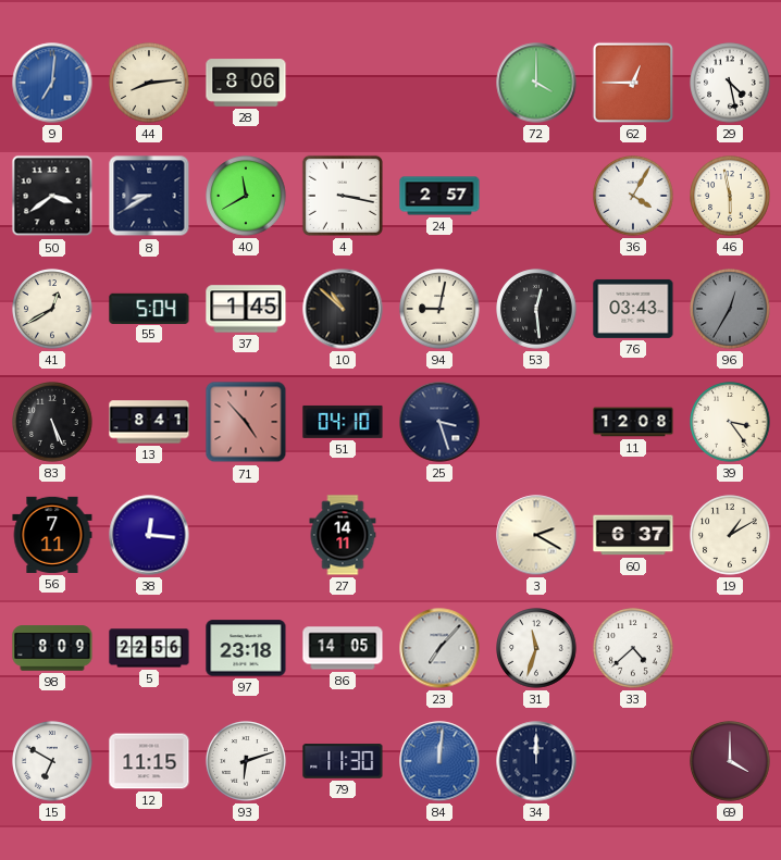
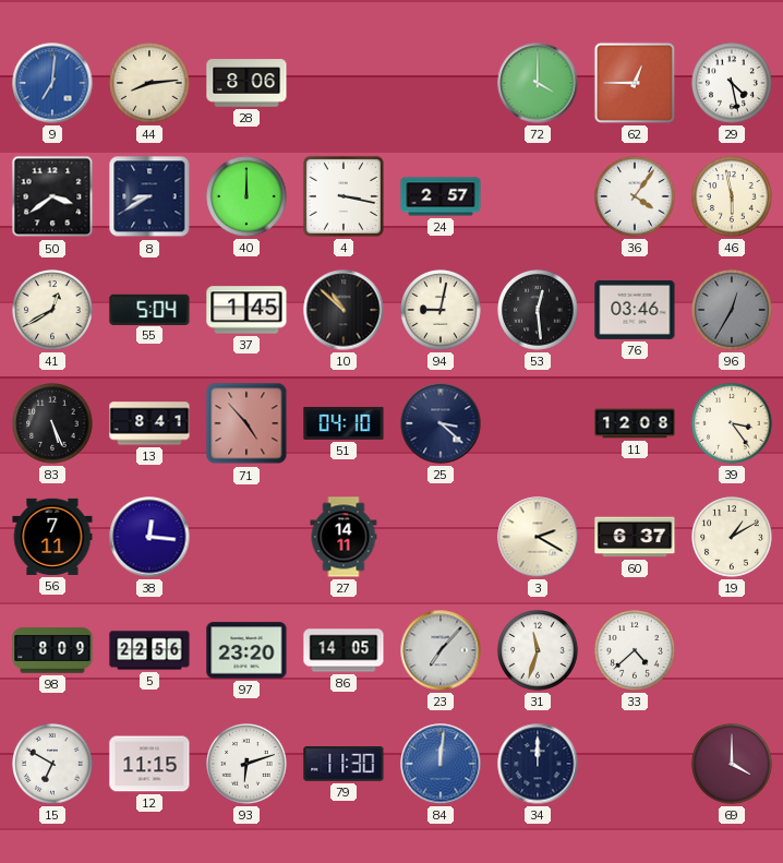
40: 11:40 -> 12:00
36: 4:05 -> 4:06
76: 03:43 -> 03:46
25: 3:27 -> 3:22
97: 23:18 -> 23:20
